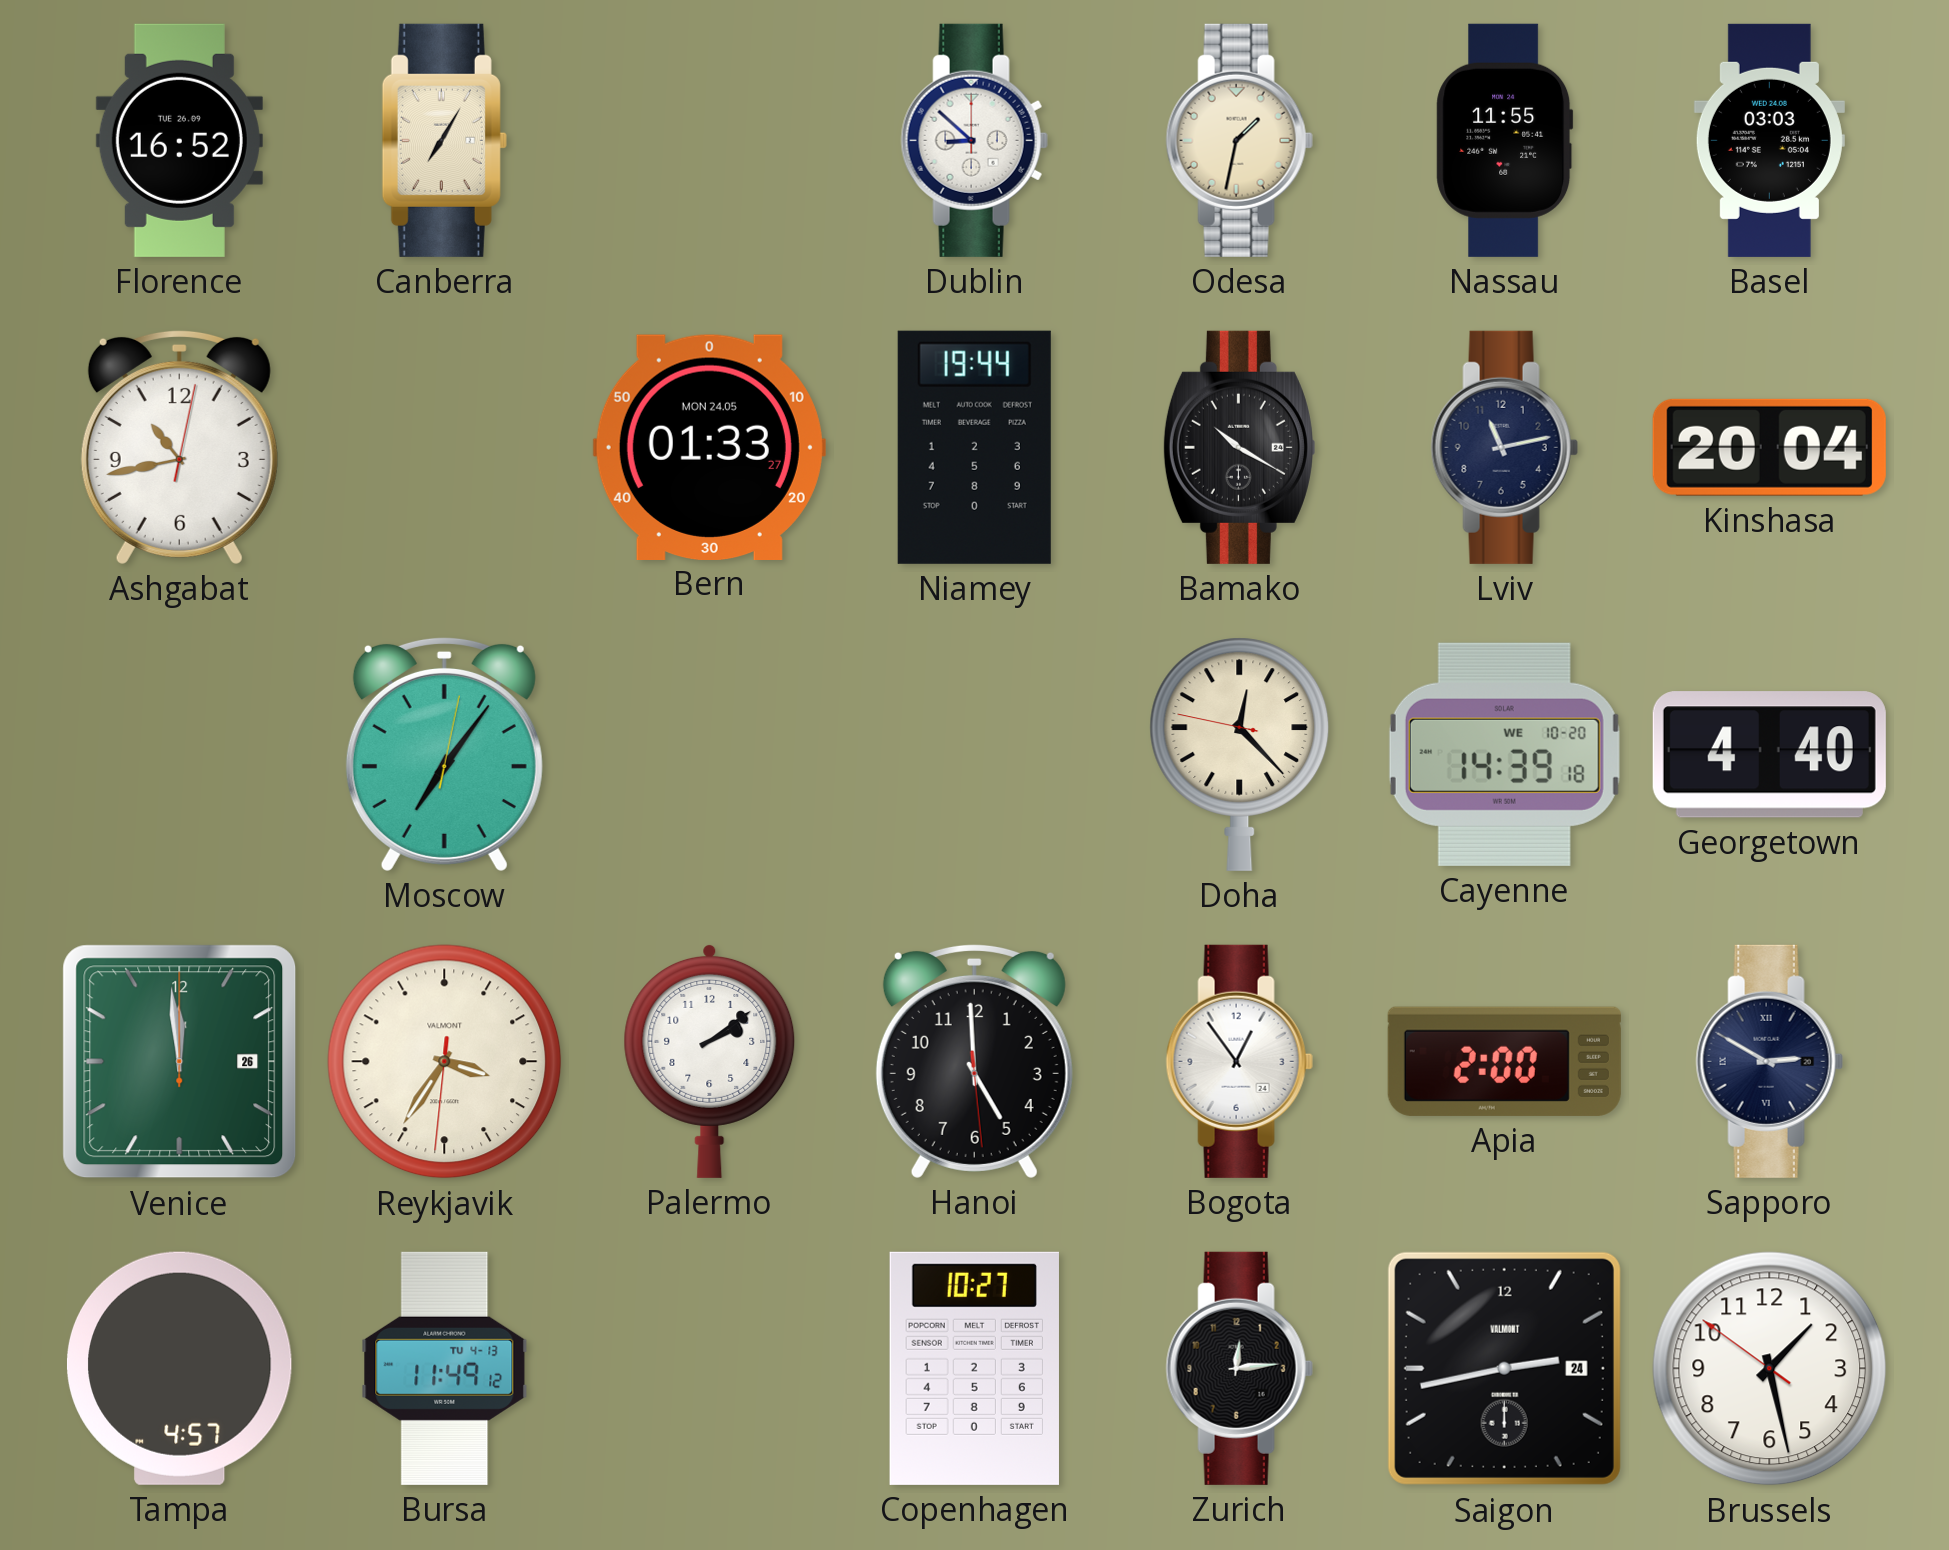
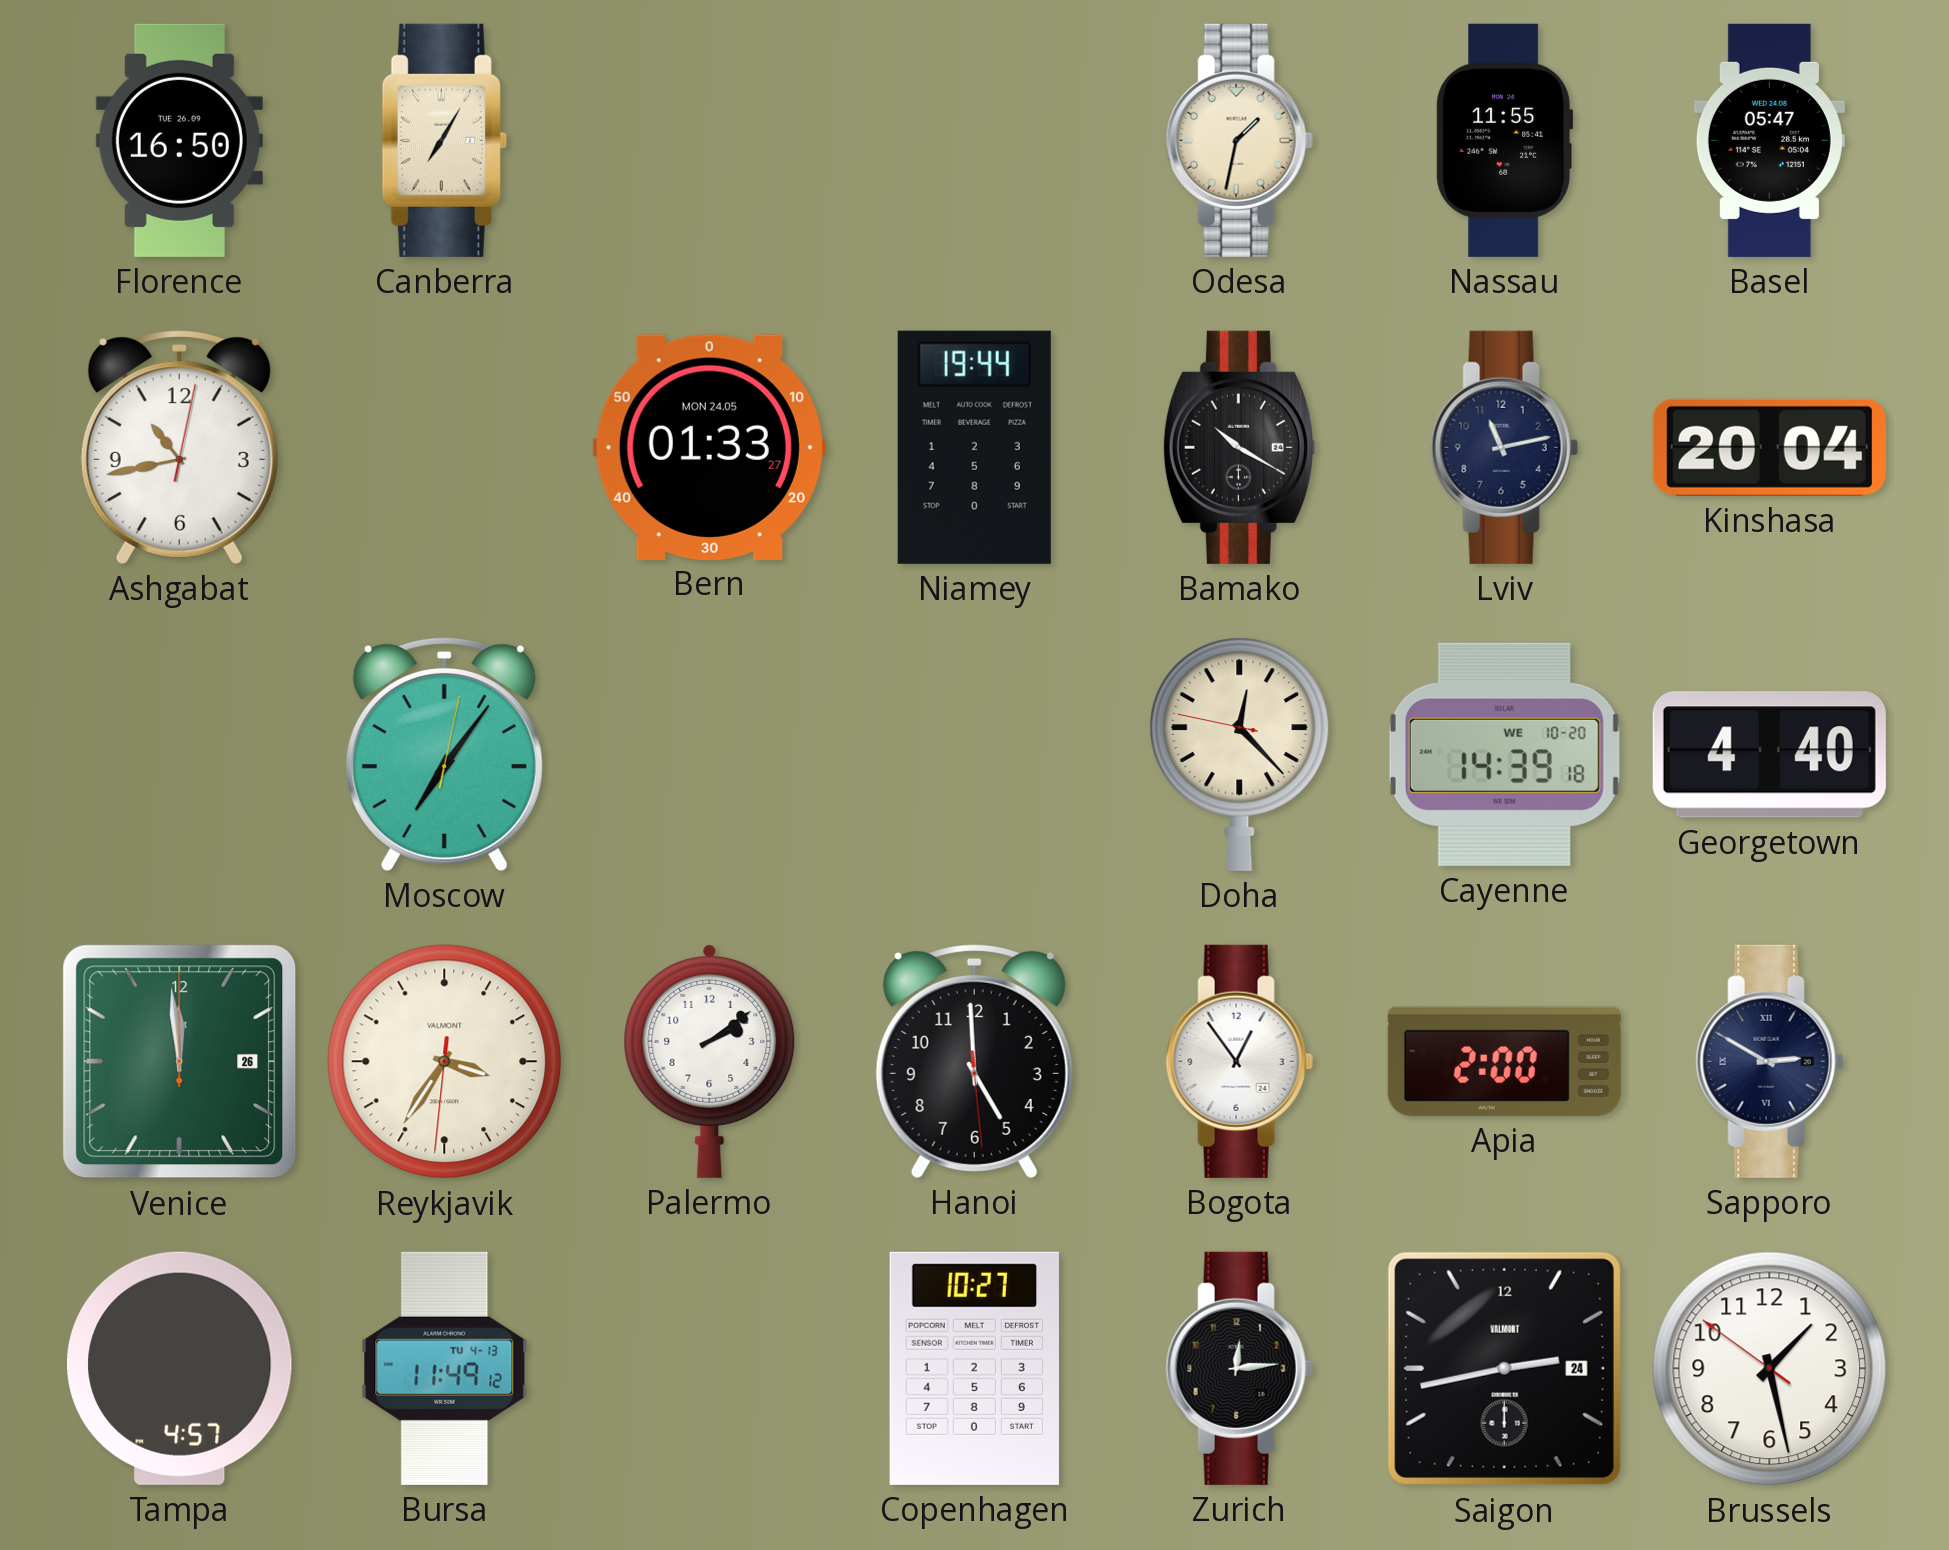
Florence: 16:52 -> 16:50
Dublin: 8:52 -> none
Basel: 03:03 -> 05:47
